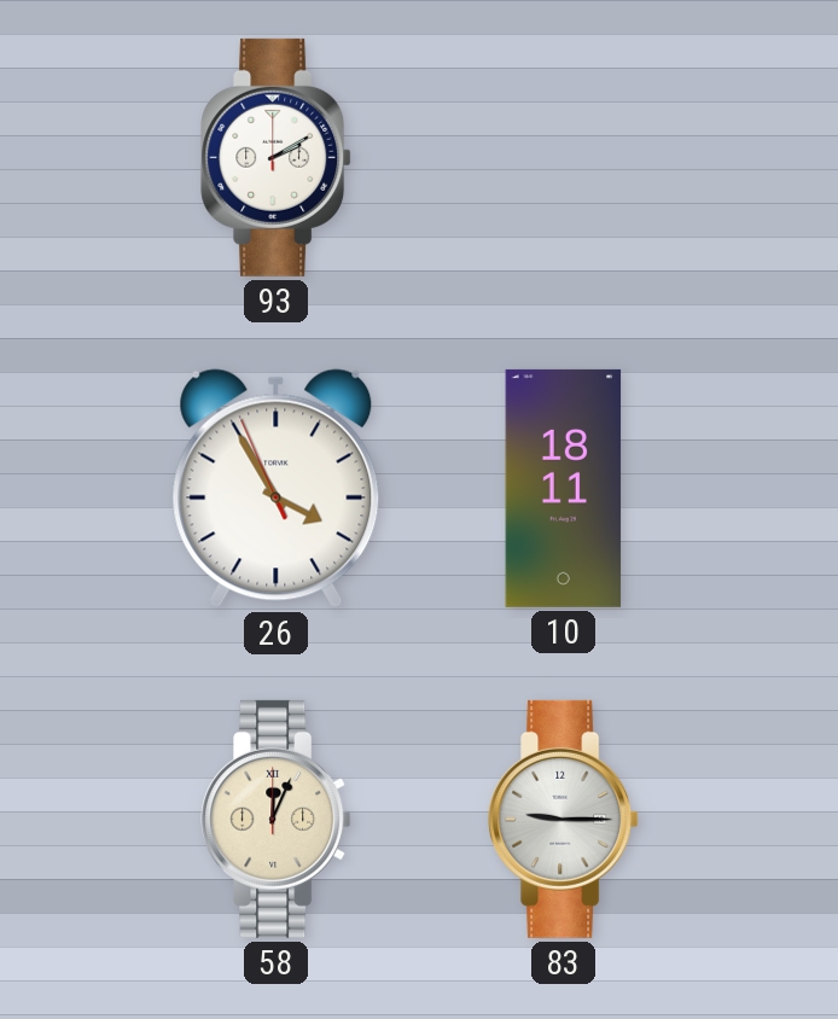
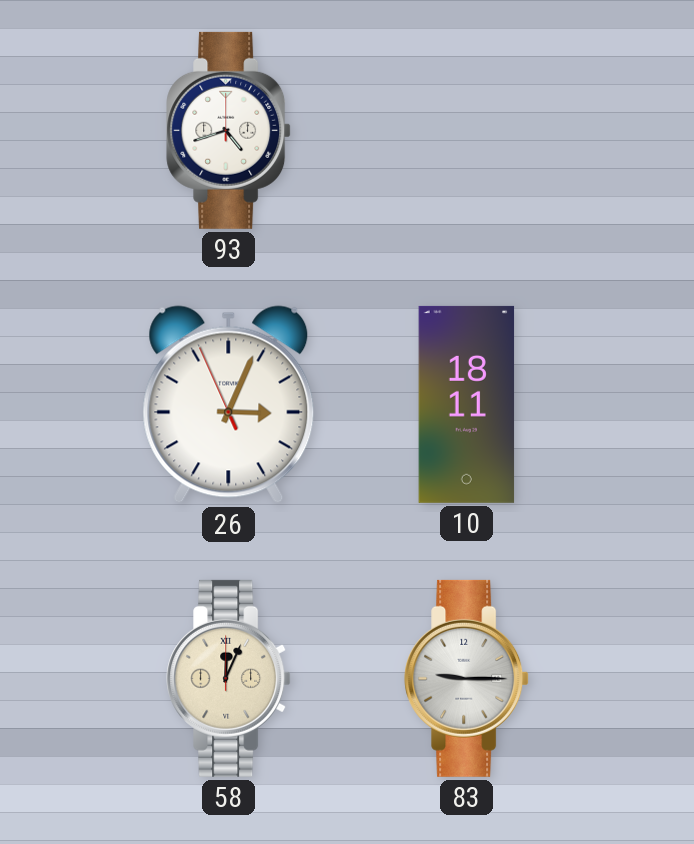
93: 2:10 -> 4:42
26: 3:54 -> 3:03
